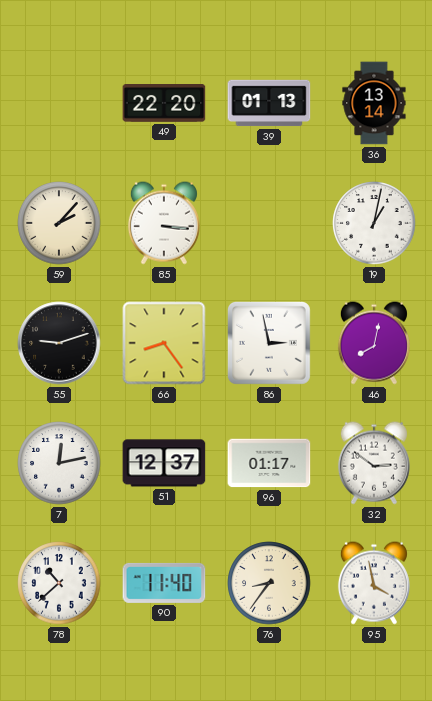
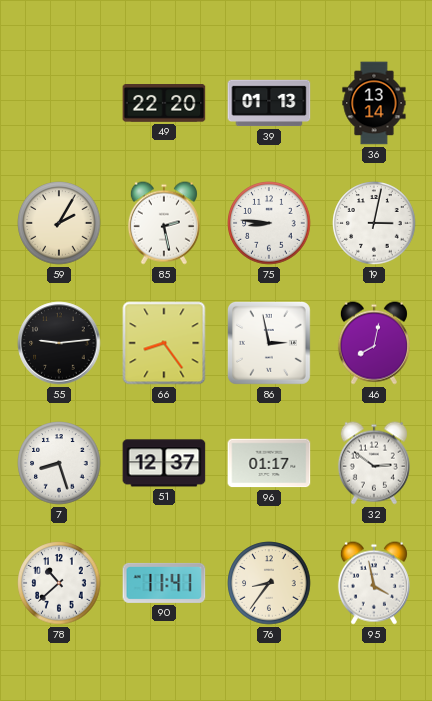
59: 2:07 -> 2:05
85: 3:16 -> 2:28
75: none -> 8:46
19: 1:02 -> 3:02
55: 9:12 -> 9:14
7: 12:13 -> 8:27
90: 11:40 -> 11:41
